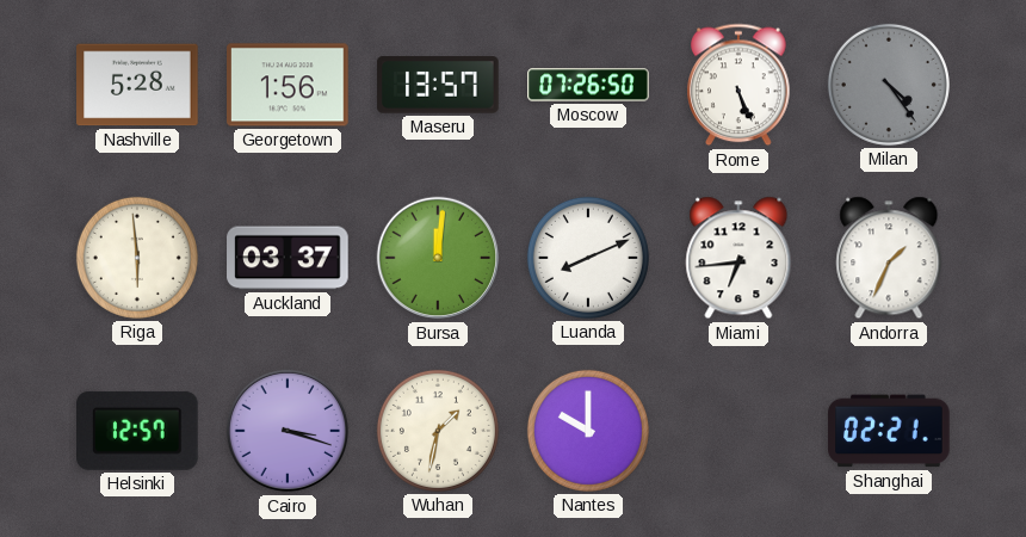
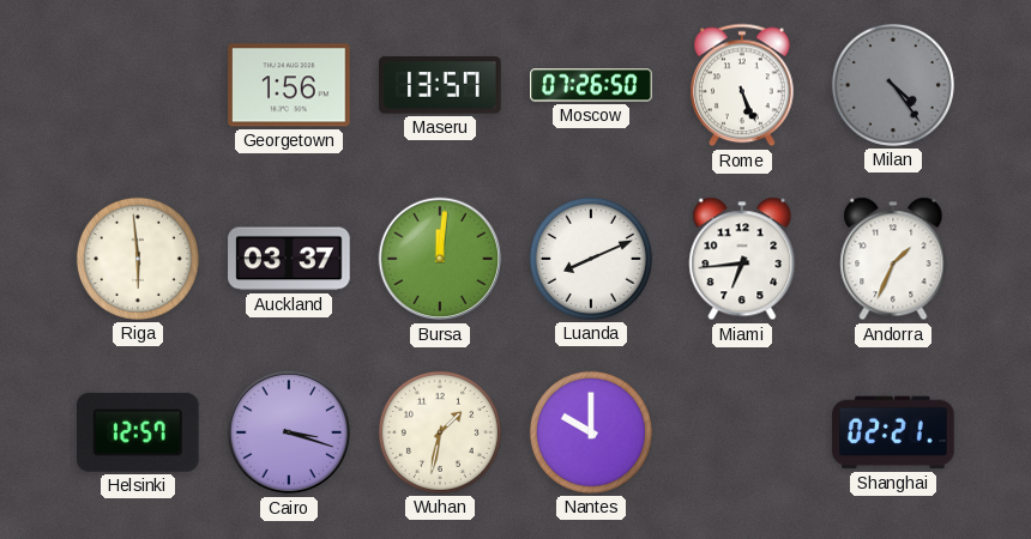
Nashville: 5:28 -> none
